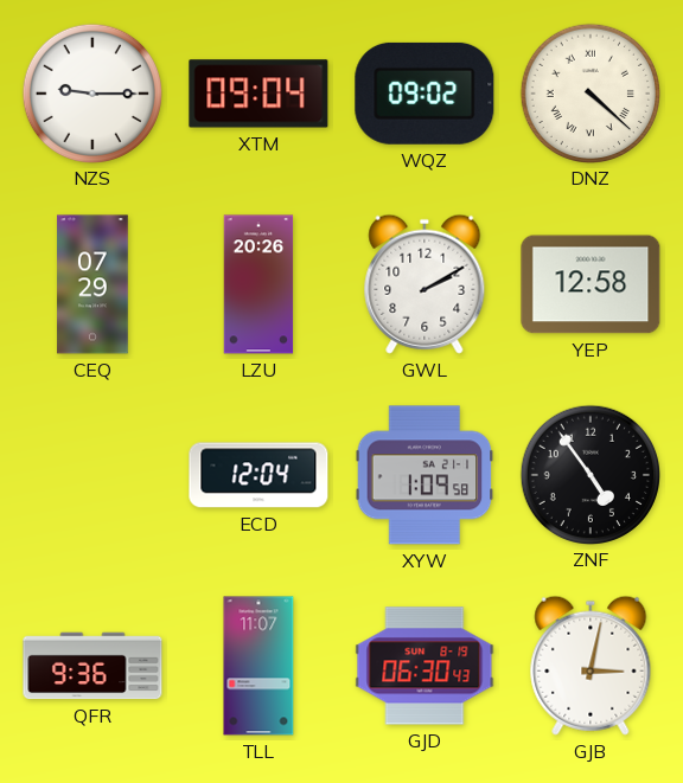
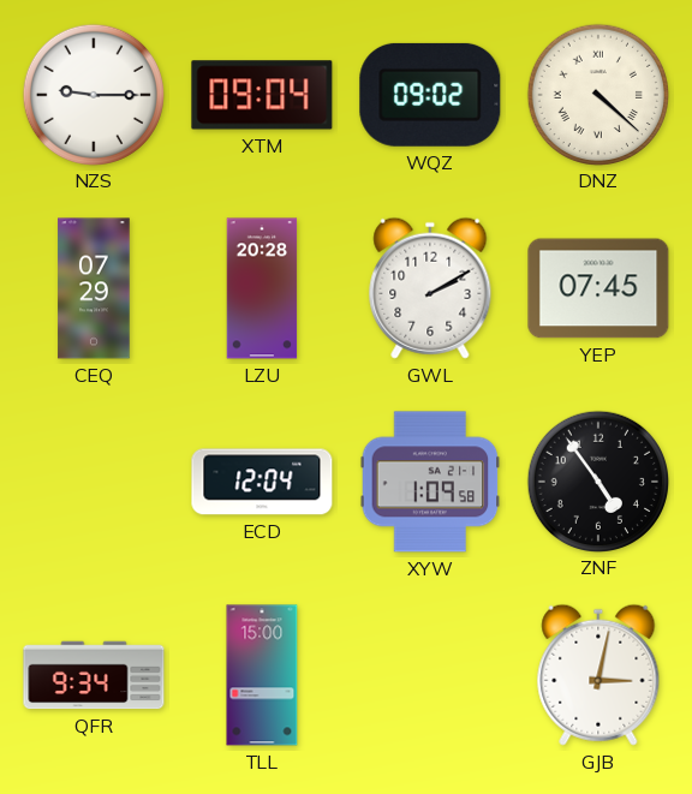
LZU: 20:26 -> 20:28
YEP: 12:58 -> 07:45
QFR: 9:36 -> 9:34
TLL: 11:07 -> 15:00
GJD: 06:30 -> none
